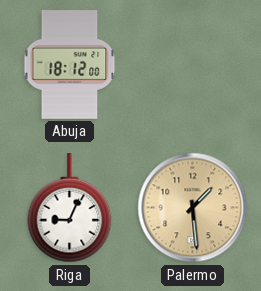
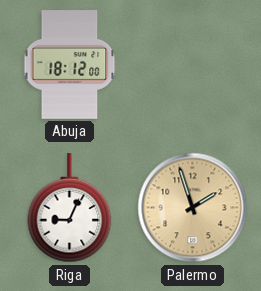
Palermo: 1:29 -> 1:57
